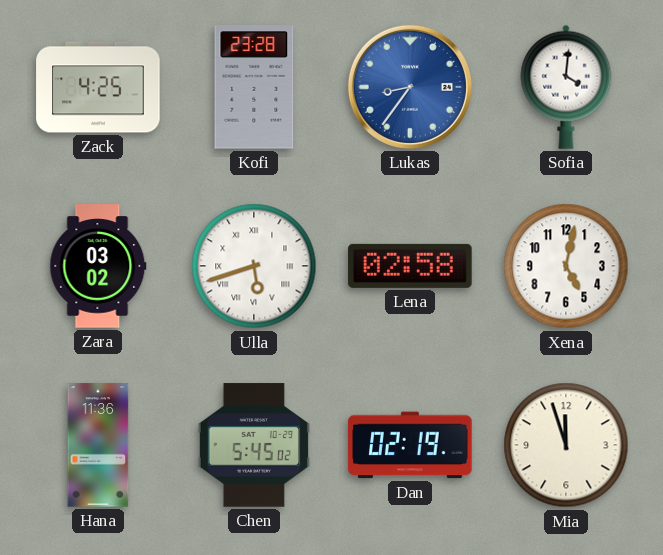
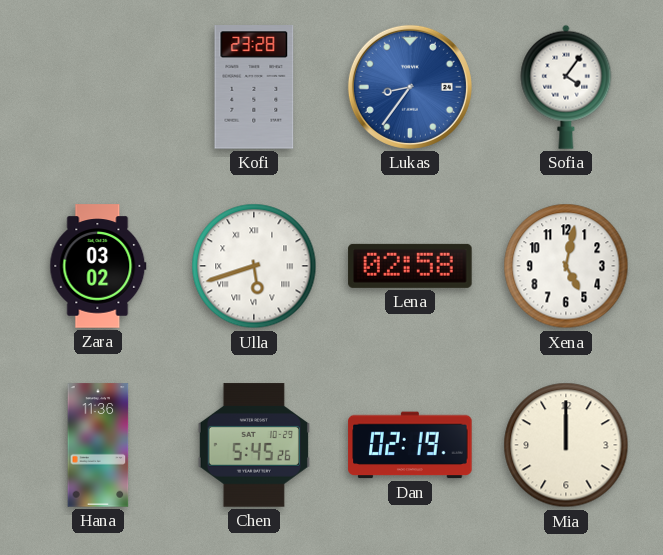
Zack: 4:25 -> none
Sofia: 4:01 -> 4:06
Chen: 5:45:02 -> 5:45:26
Mia: 11:57 -> 12:00
